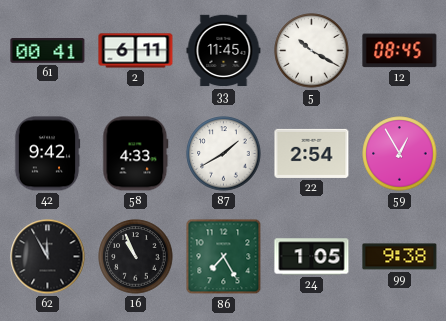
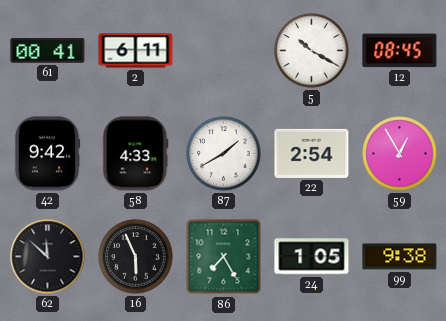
33: 11:45 -> none
62: 11:55 -> 11:52
16: 10:56 -> 5:56
